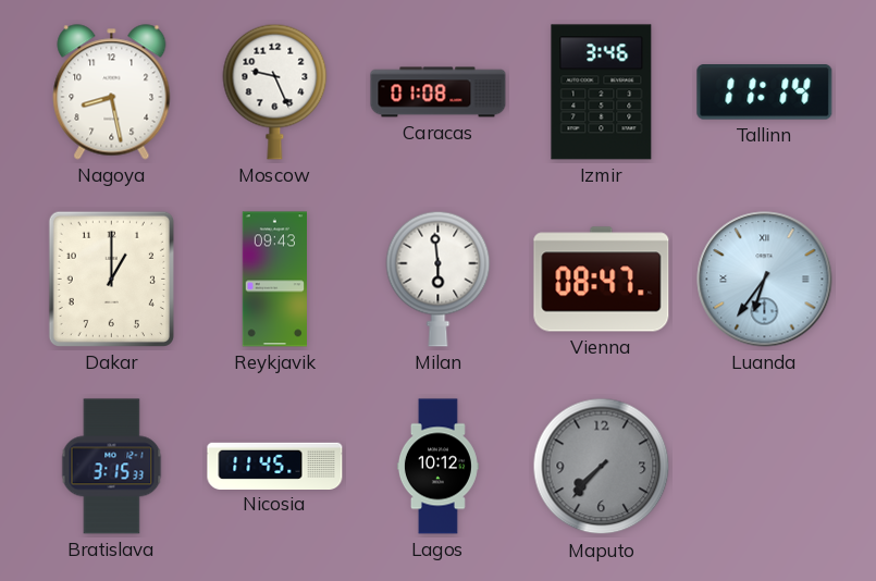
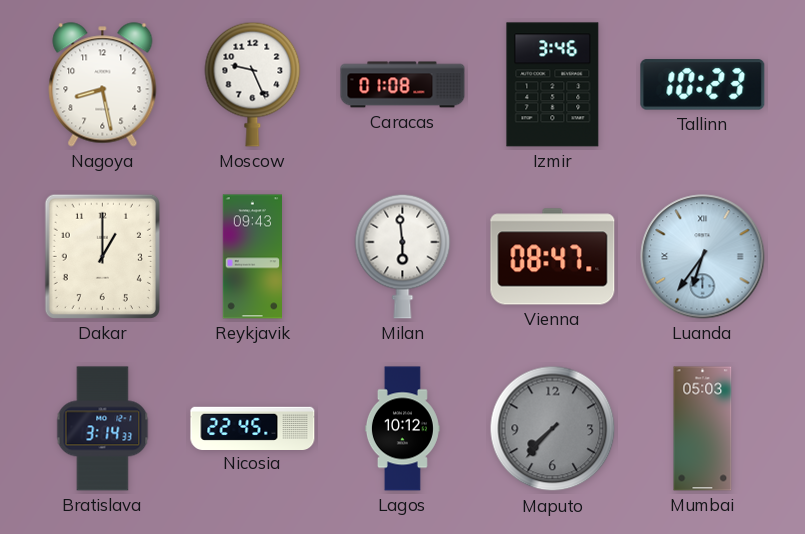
Tallinn: 11:14 -> 10:23
Bratislava: 3:15 -> 3:14
Nicosia: 11:45 -> 22:45
Mumbai: none -> 05:03
